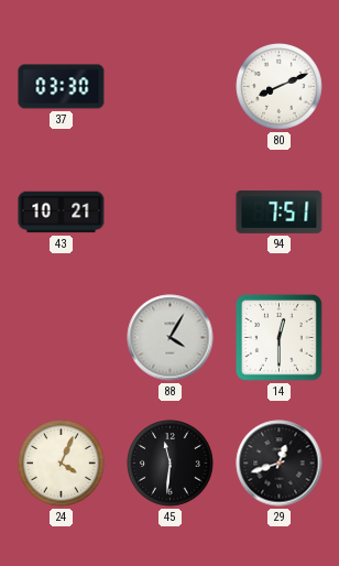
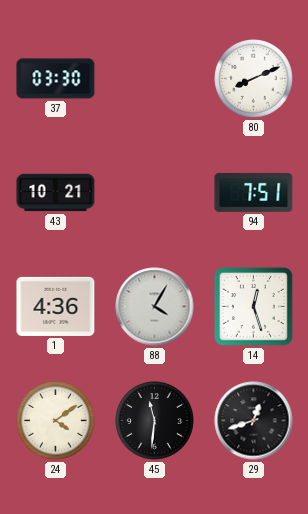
1: none -> 4:36
14: 12:30 -> 12:27
24: 4:04 -> 4:09
